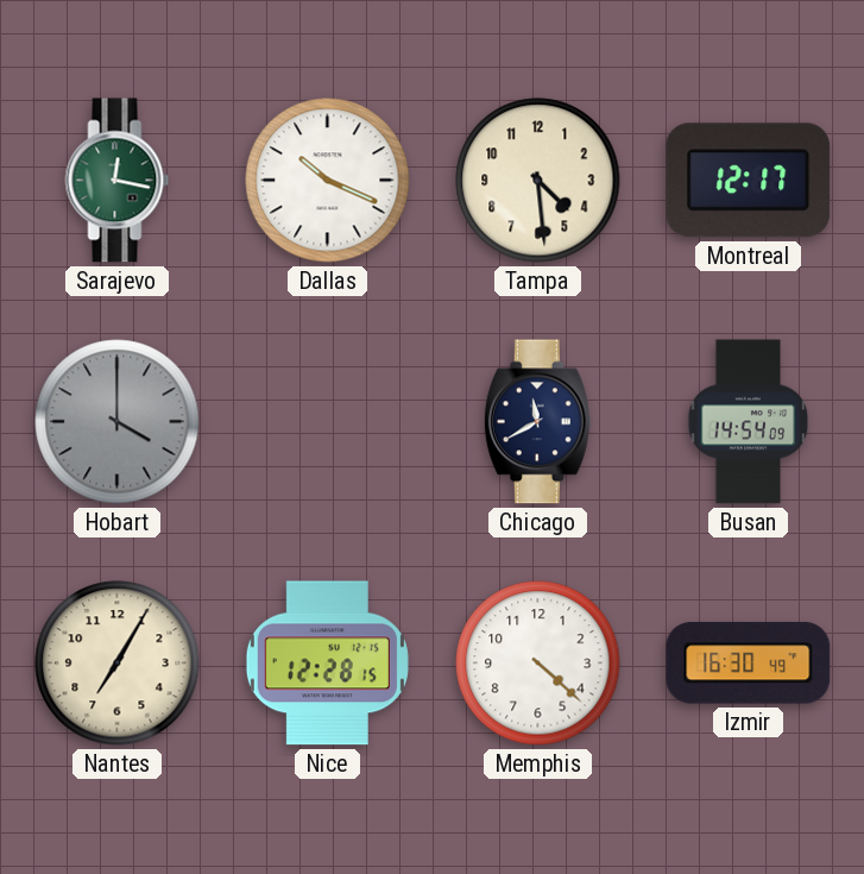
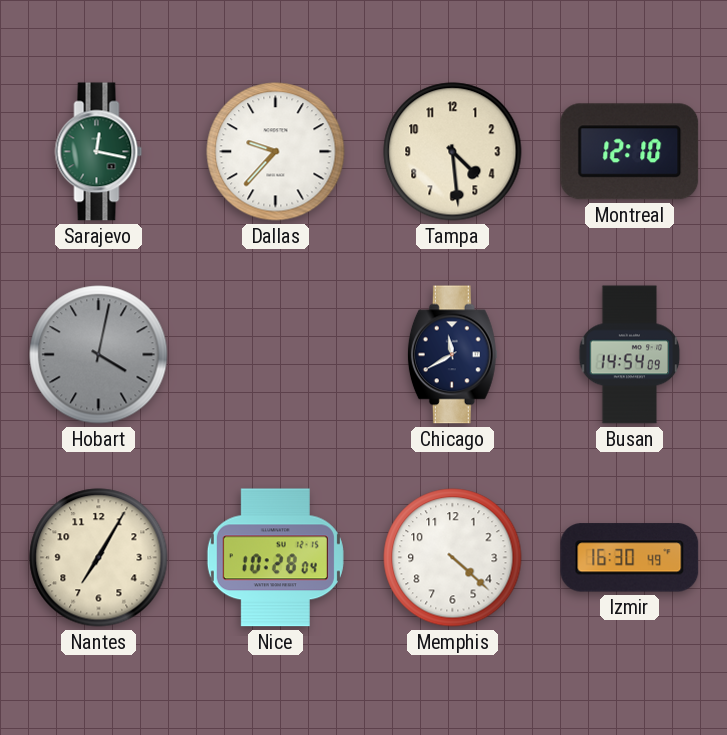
Dallas: 10:19 -> 9:37
Montreal: 12:17 -> 12:10
Hobart: 4:00 -> 4:02
Nice: 12:28 -> 10:28
